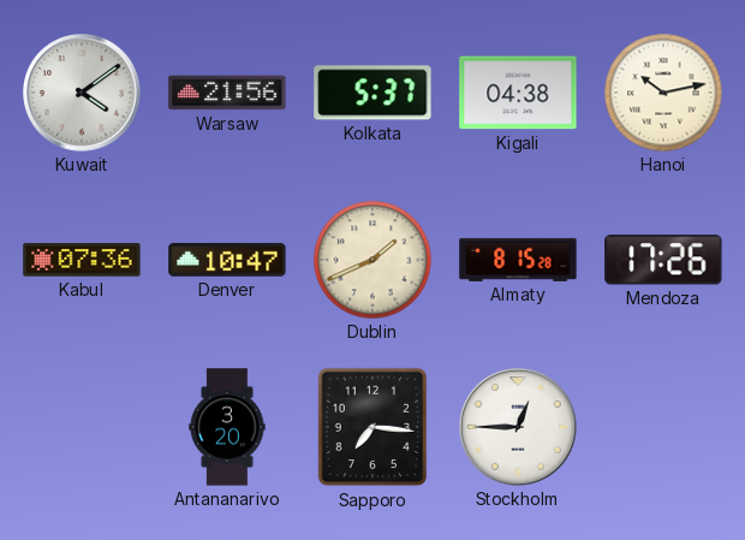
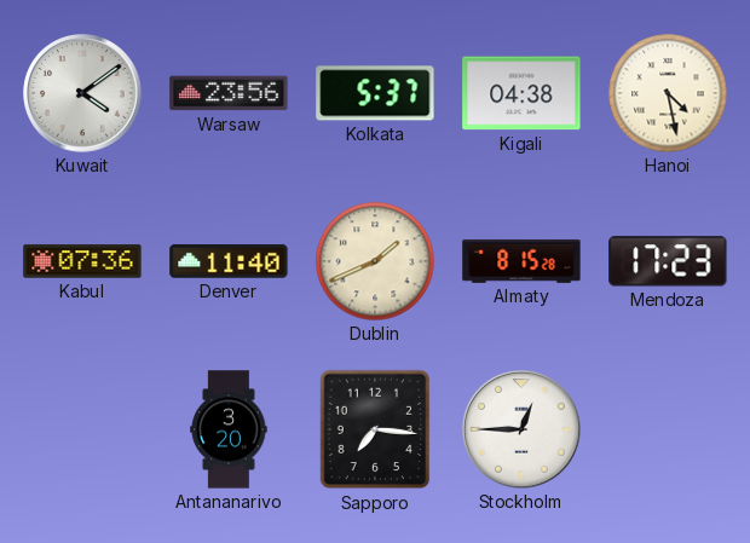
Warsaw: 21:56 -> 23:56
Hanoi: 10:13 -> 4:28
Denver: 10:47 -> 11:40
Mendoza: 17:26 -> 17:23
